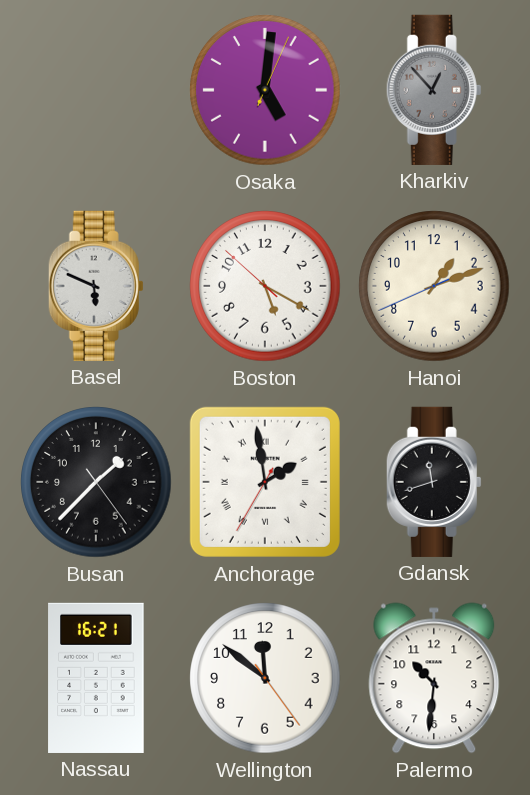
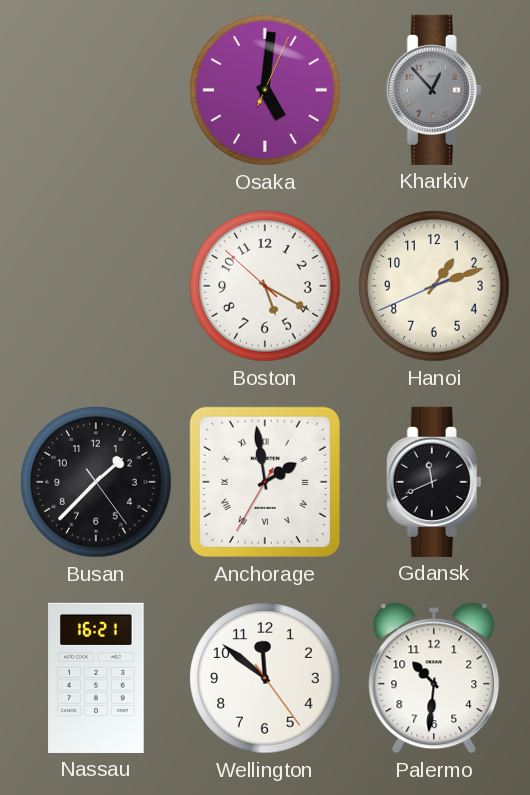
Basel: 5:49 -> none
Gdansk: 11:42 -> 11:41
